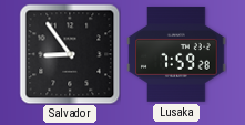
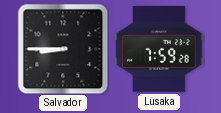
Salvador: 8:54 -> 8:45
